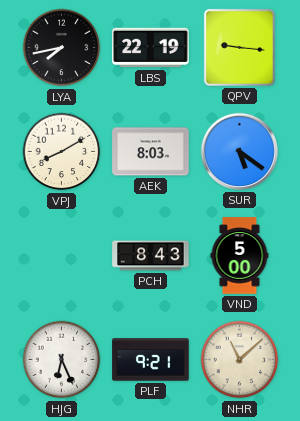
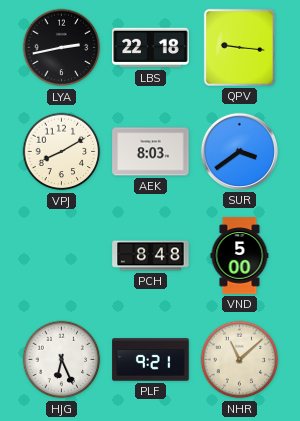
LYA: 7:43 -> 2:43
LBS: 22:19 -> 22:18
SUR: 5:21 -> 3:39
PCH: 8:43 -> 8:48
